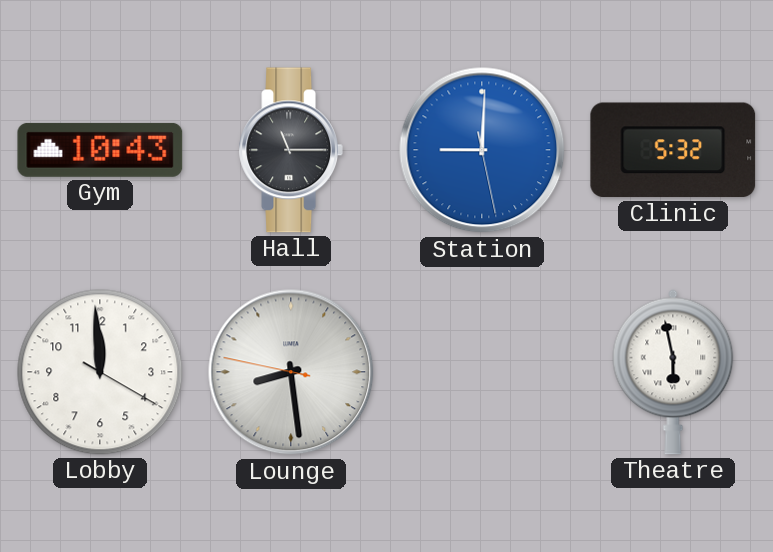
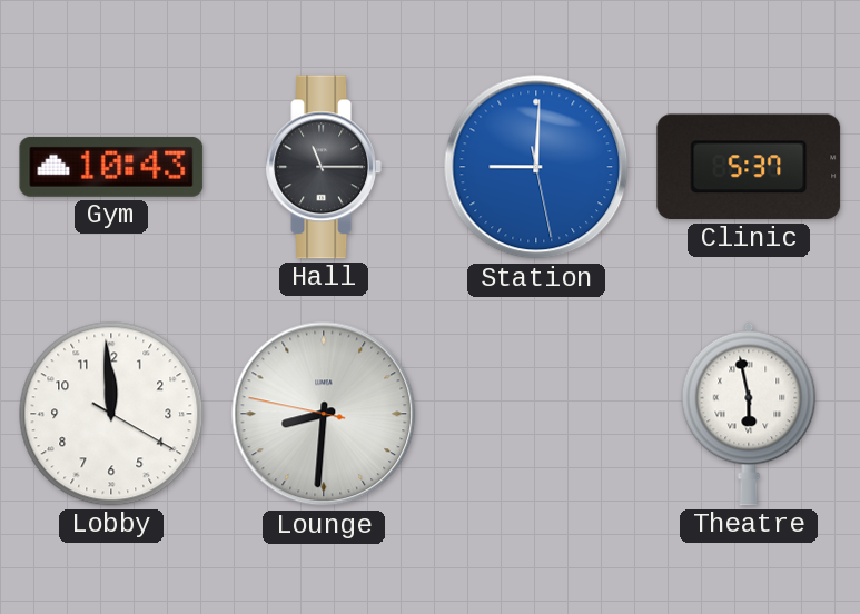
Clinic: 5:32 -> 5:37
Lounge: 8:28 -> 8:30
